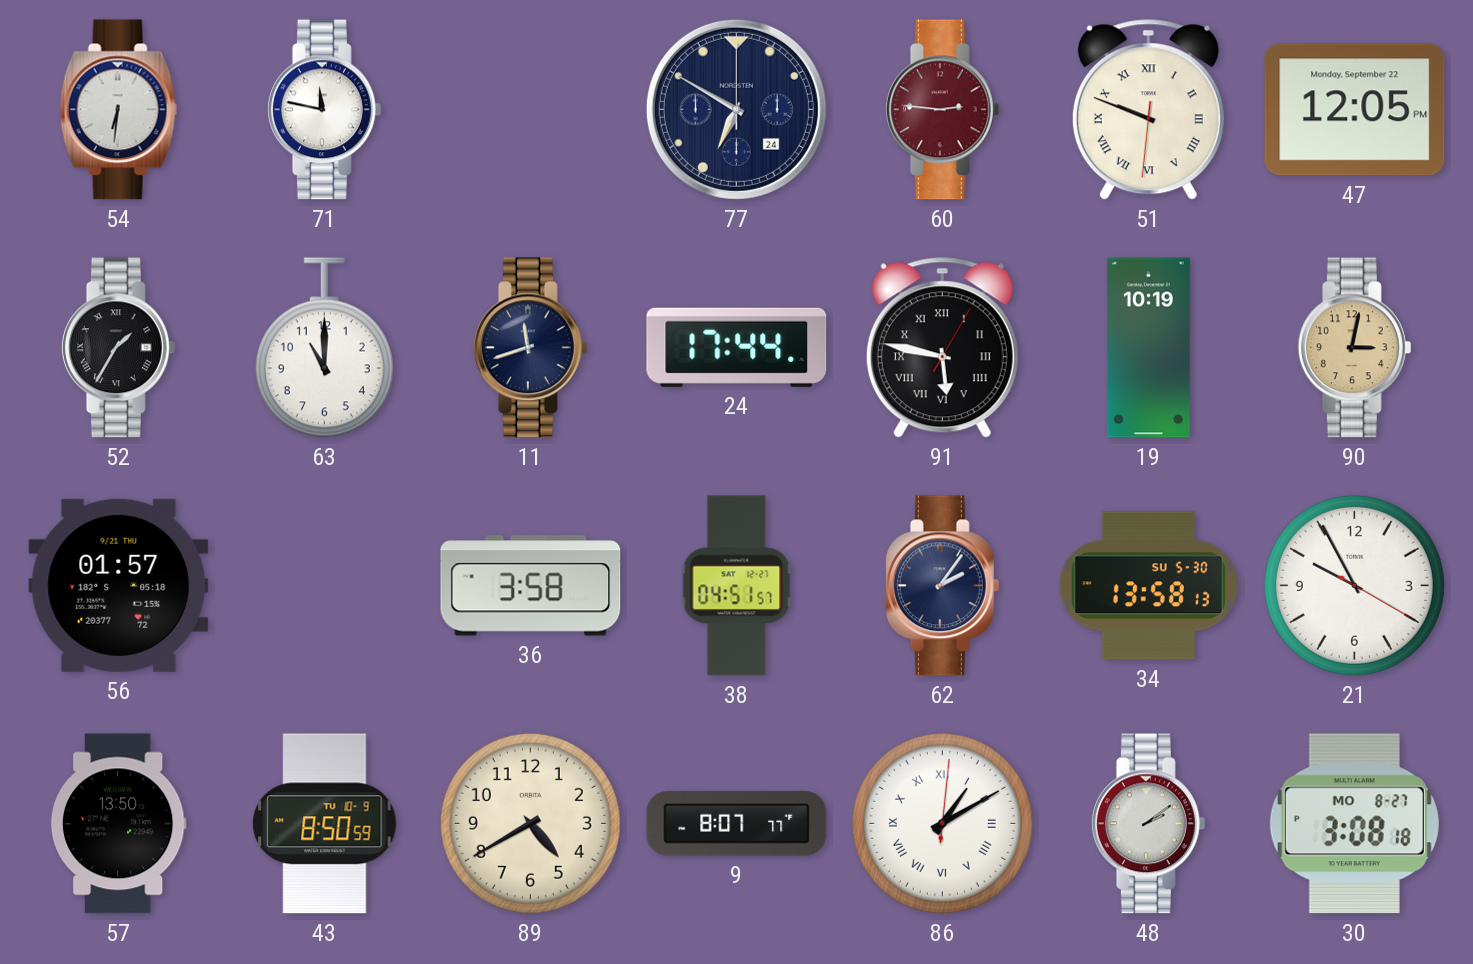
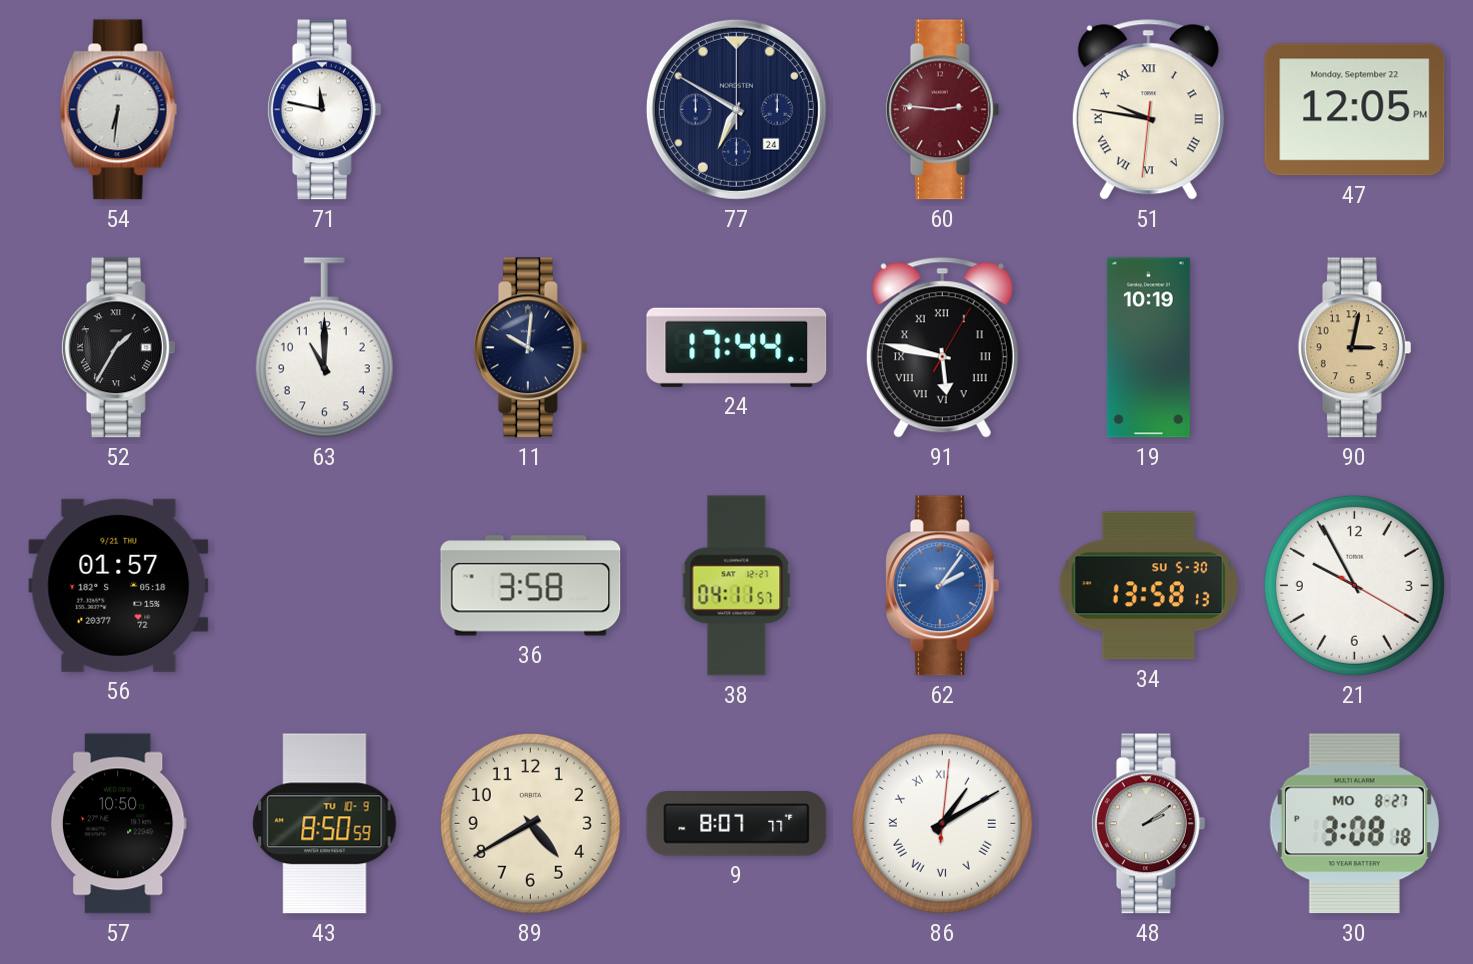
51: 9:48 -> 9:46
11: 11:42 -> 10:01
38: 04:51 -> 04:11
62 dial: navy -> blue
57: 13:50 -> 10:50
